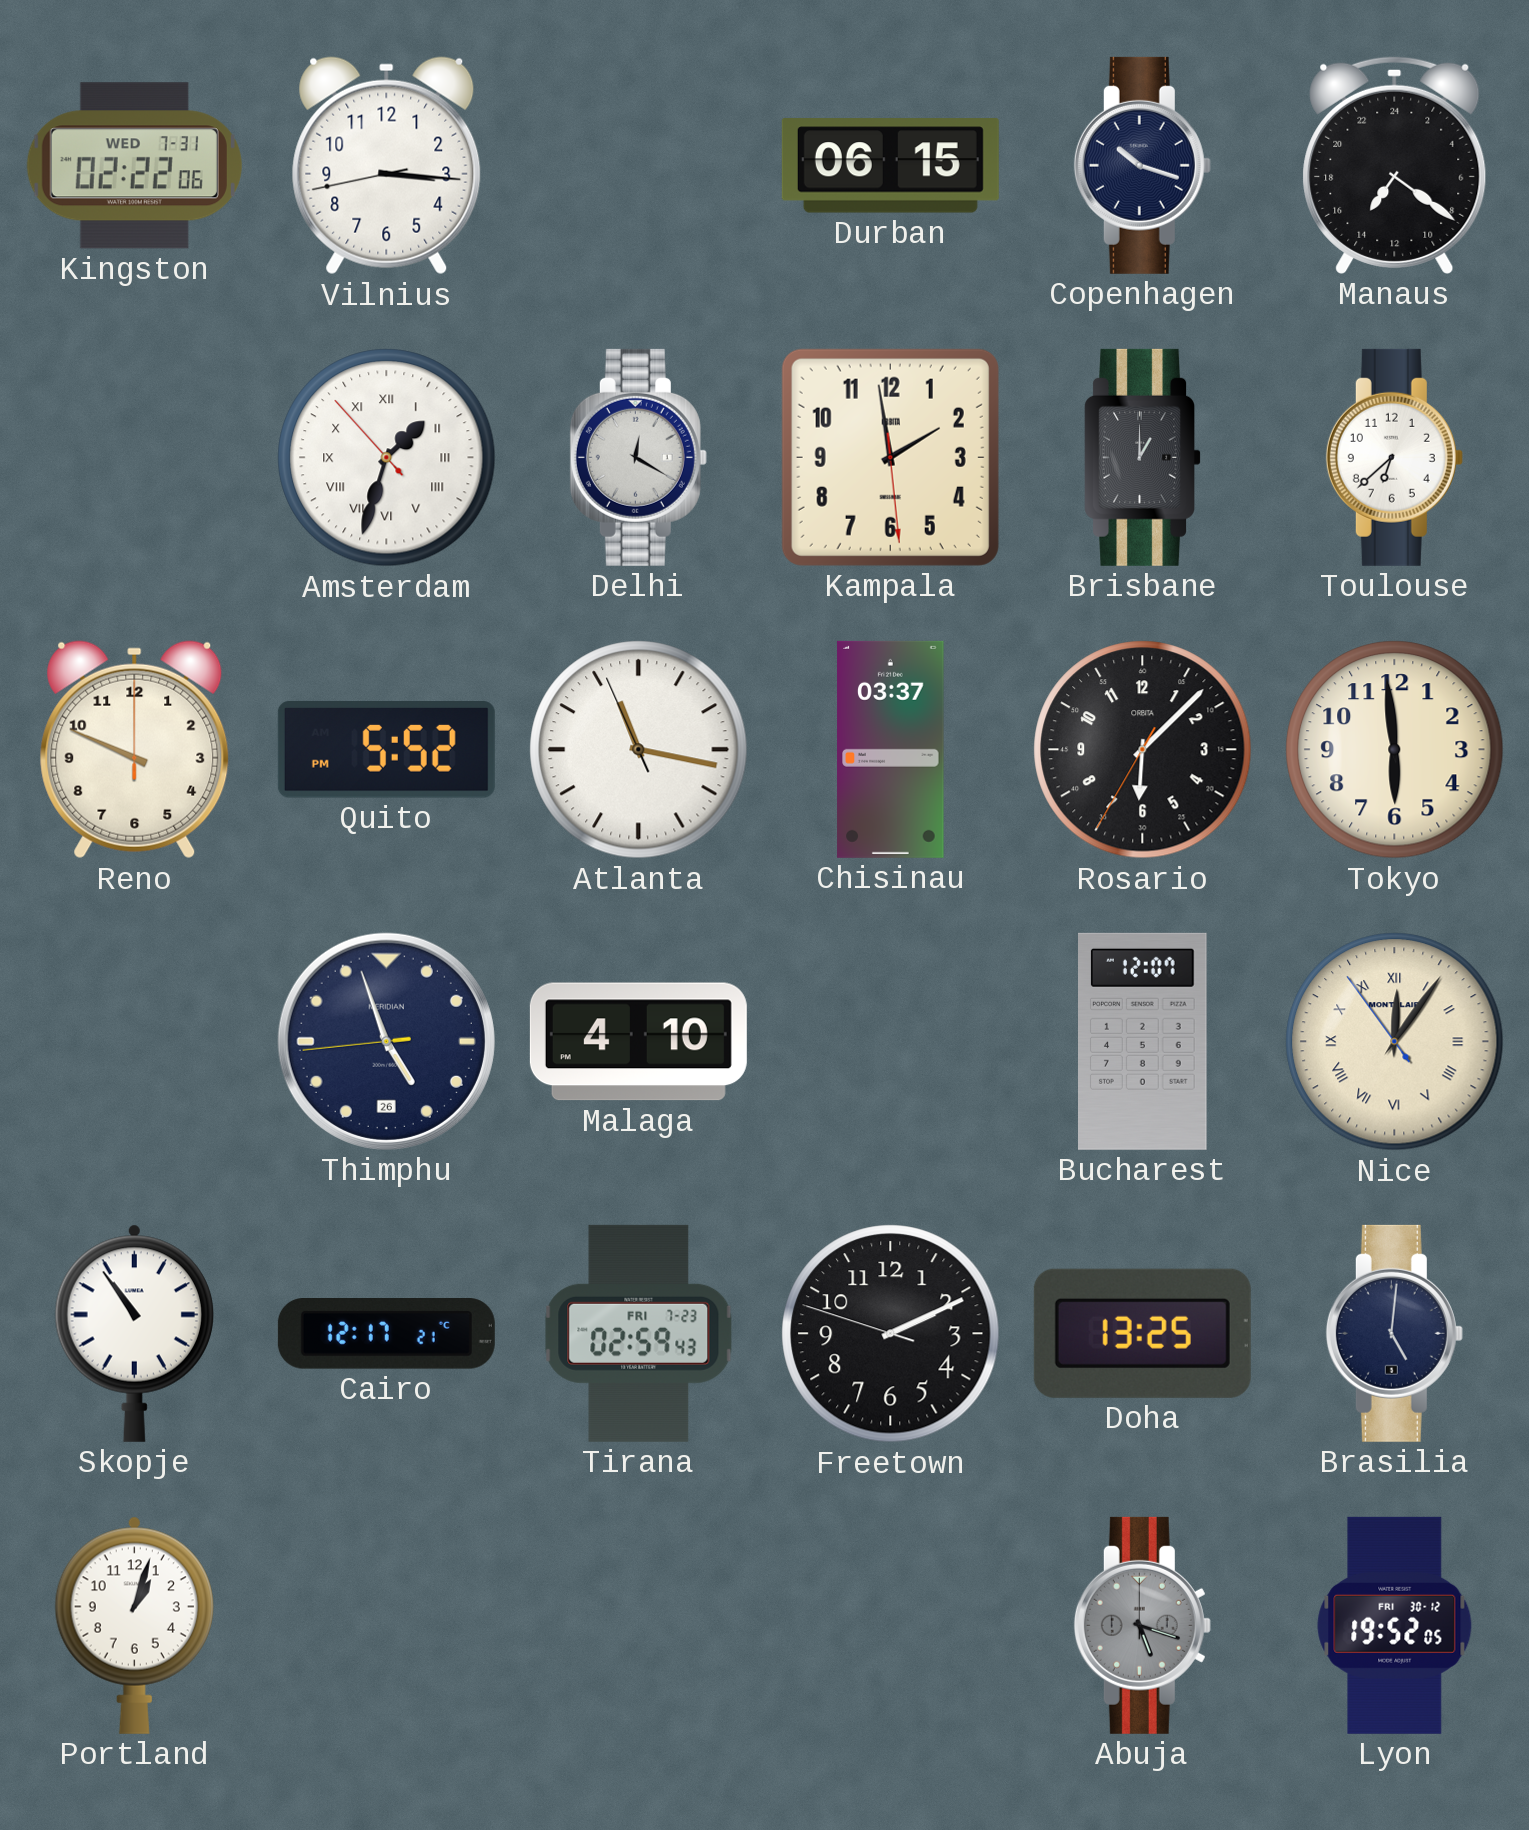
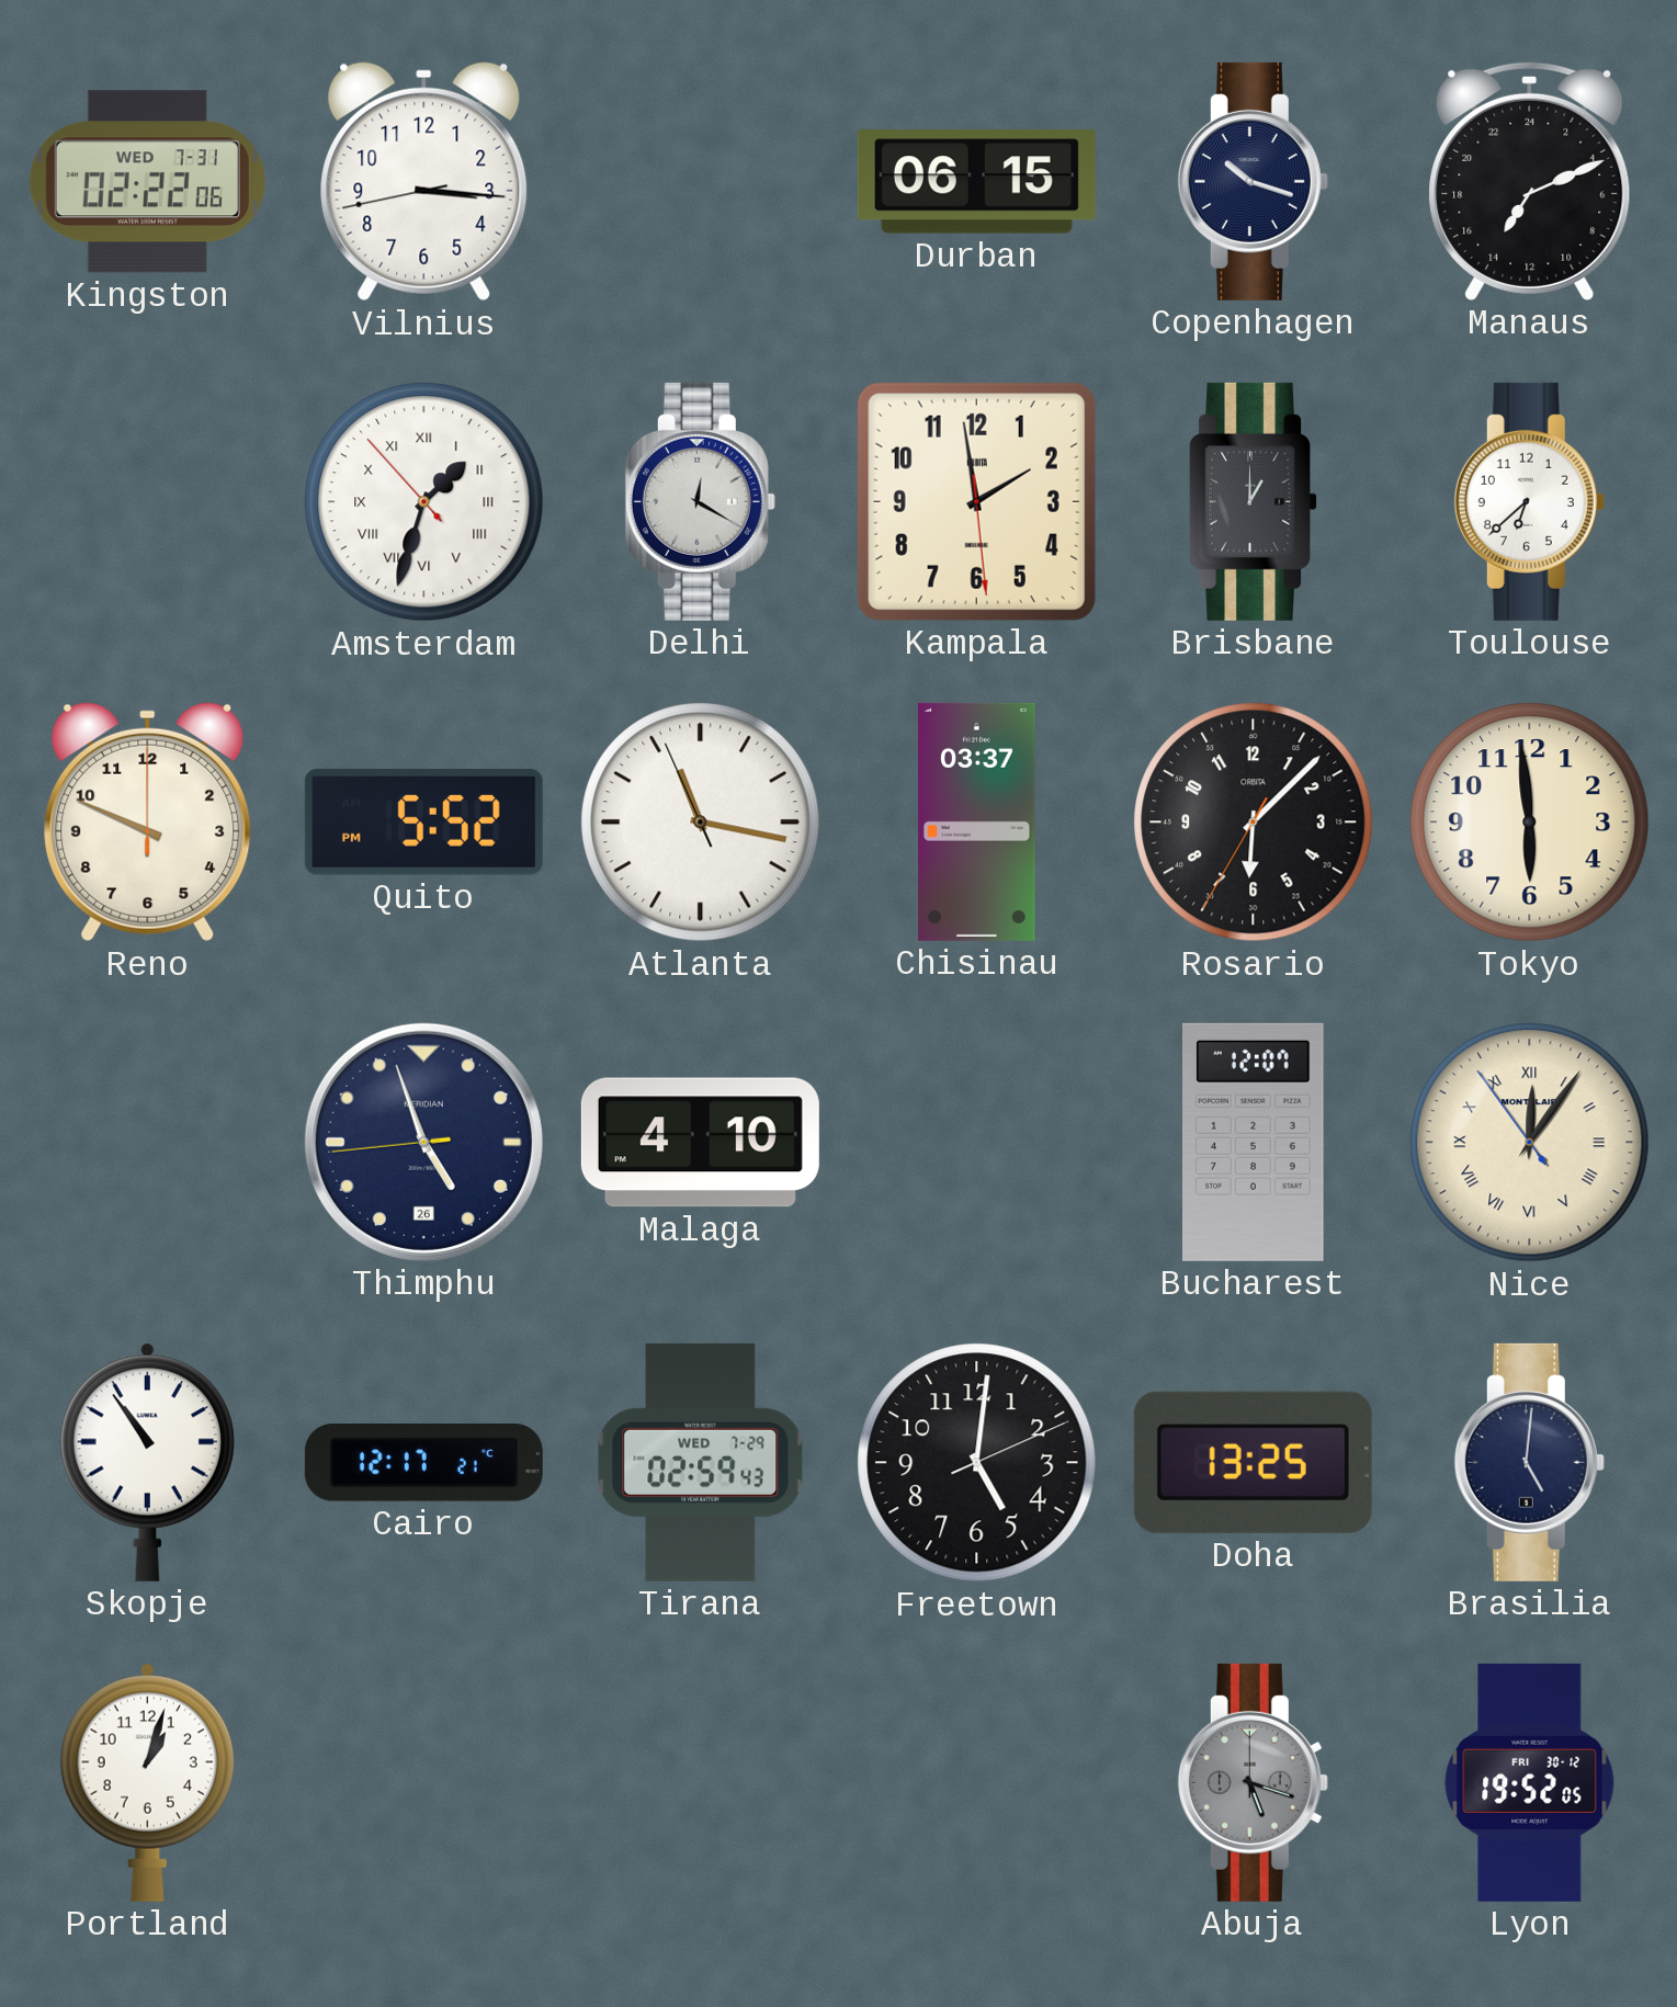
Manaus: 14:21 -> 14:11
Tirana date: FRI 7-23 -> WED 7-29
Freetown: 2:10 -> 5:01
